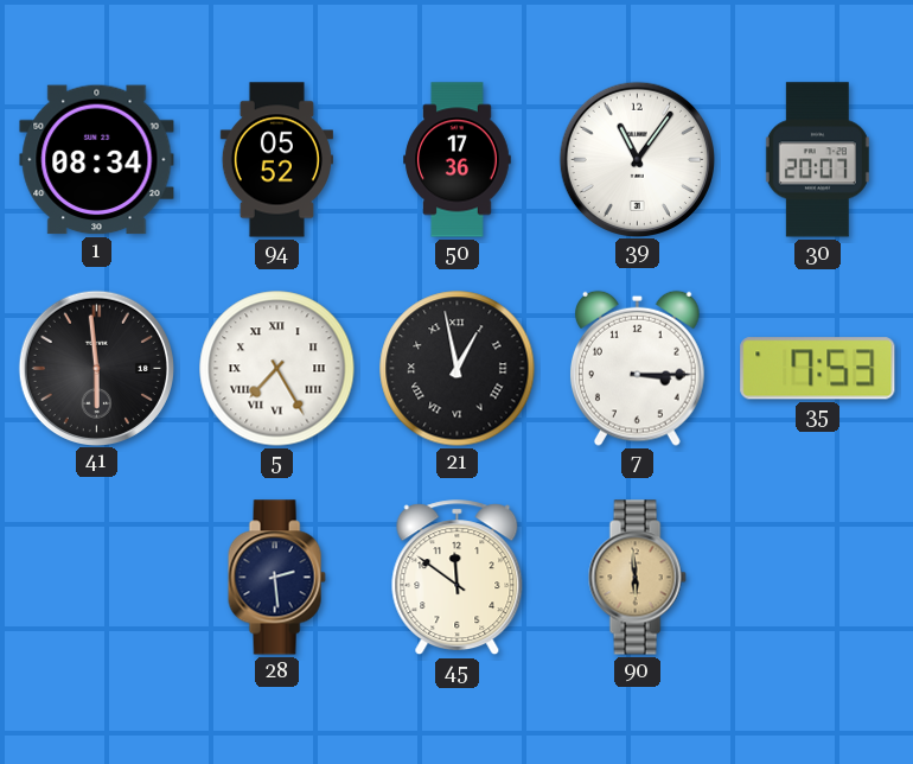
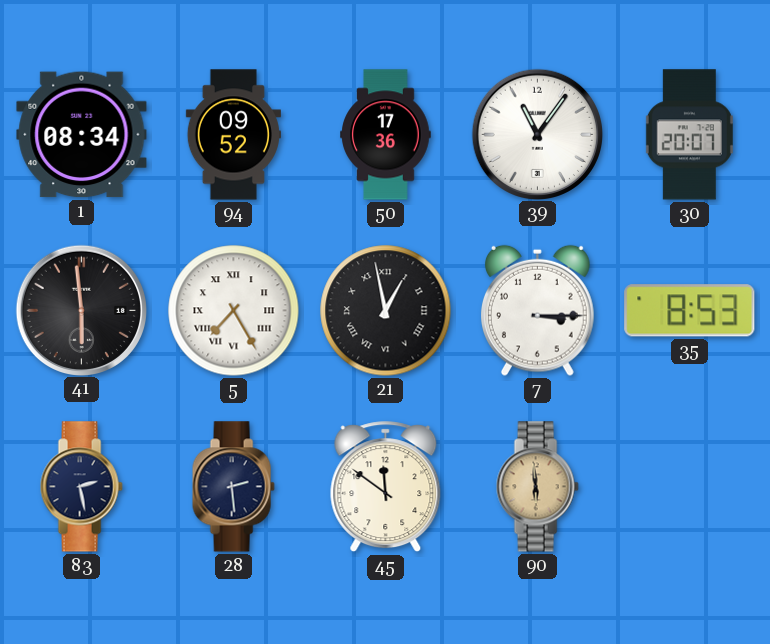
94: 05:52 -> 09:52
35: 7:53 -> 8:53
83: none -> 2:28
